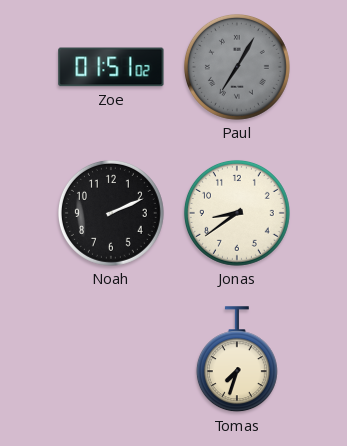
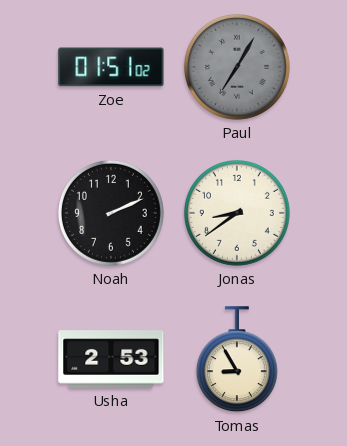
Usha: none -> 2:53
Tomas: 7:33 -> 8:55
